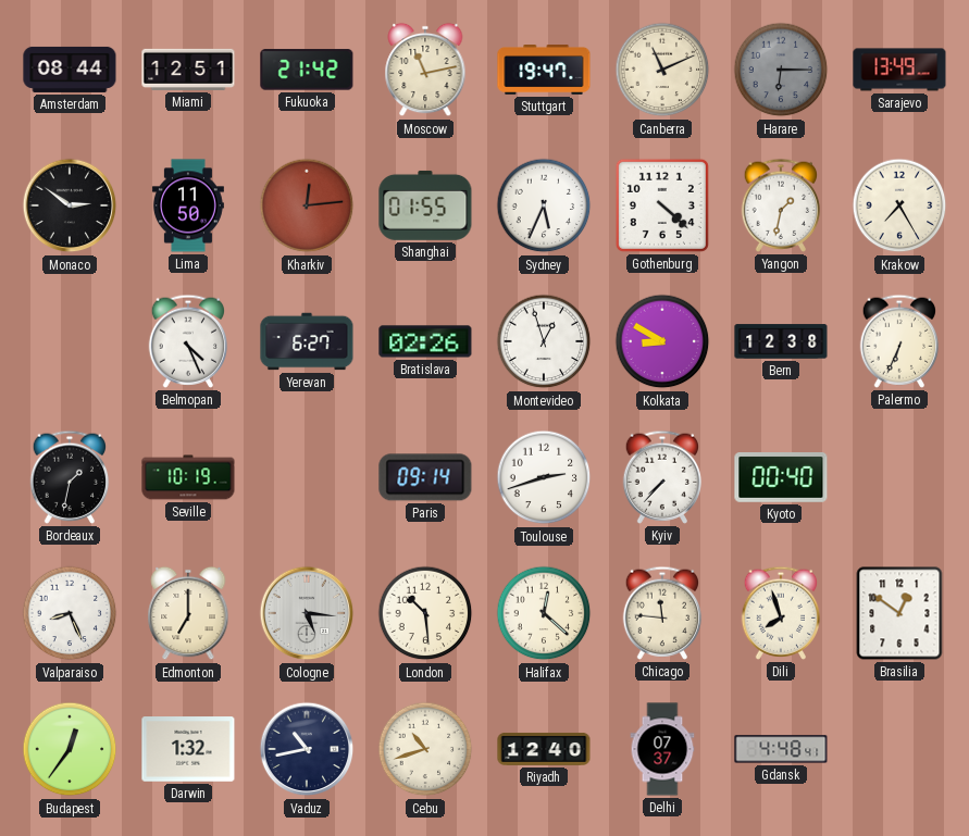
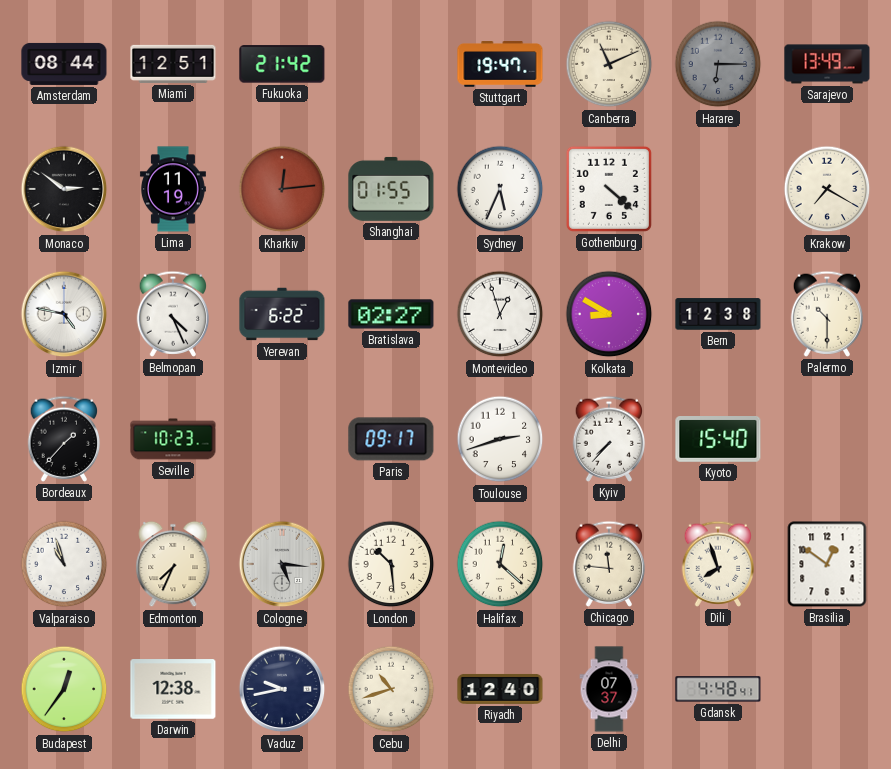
Moscow: 11:13 -> none
Lima: 11:50 -> 11:19
Yangon: 1:32 -> none
Krakow: 7:25 -> 7:20
Izmir: none -> 4:47
Yerevan: 6:27 -> 6:22
Bratislava: 02:26 -> 02:27
Palermo: 6:34 -> 10:30
Bordeaux: 1:32 -> 1:37
Seville: 10:19 -> 10:23
Paris: 09:14 -> 09:17
Kyoto: 00:40 -> 15:40
Valparaiso: 8:26 -> 10:57
Edmonton: 7:00 -> 7:34
Darwin: 1:32 -> 12:38
Vaduz: 10:43 -> 9:43
